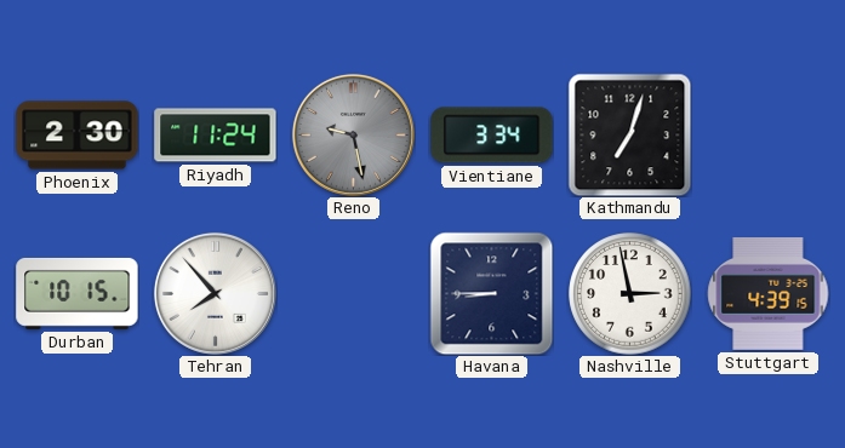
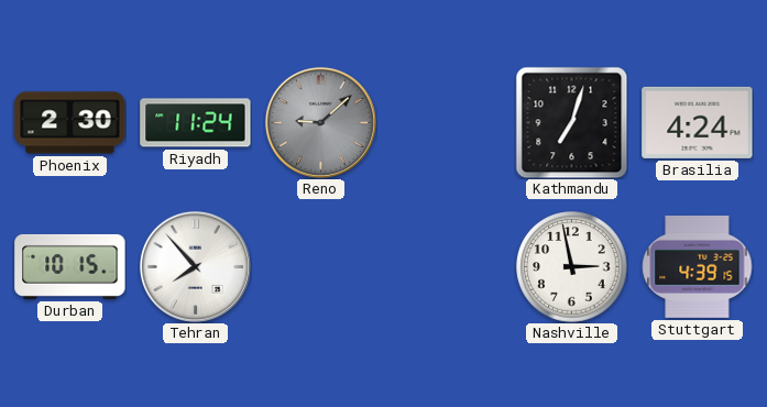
Reno: 9:28 -> 9:08
Vientiane: 3:34 -> none
Brasilia: none -> 4:24
Havana: 8:45 -> none
